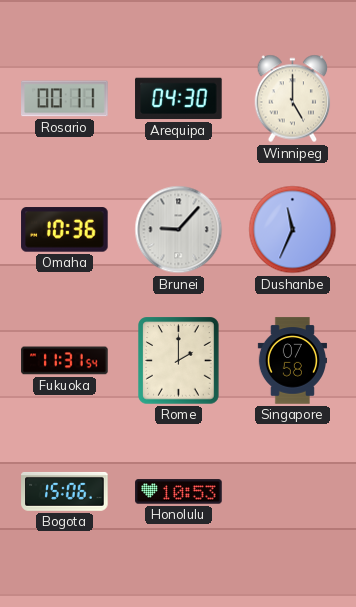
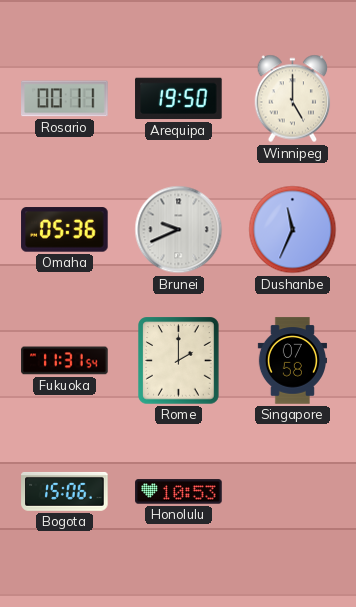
Arequipa: 04:30 -> 19:50
Omaha: 10:36 -> 05:36
Brunei: 9:07 -> 9:41
